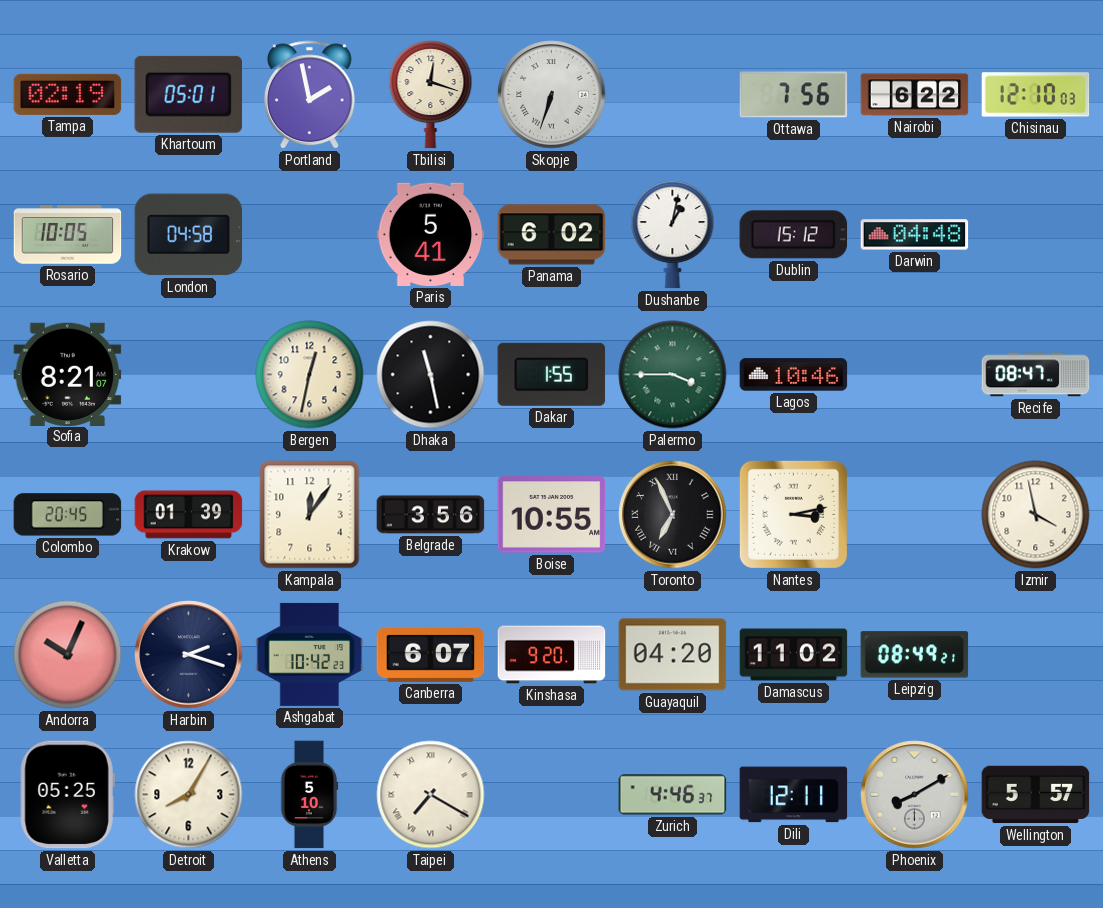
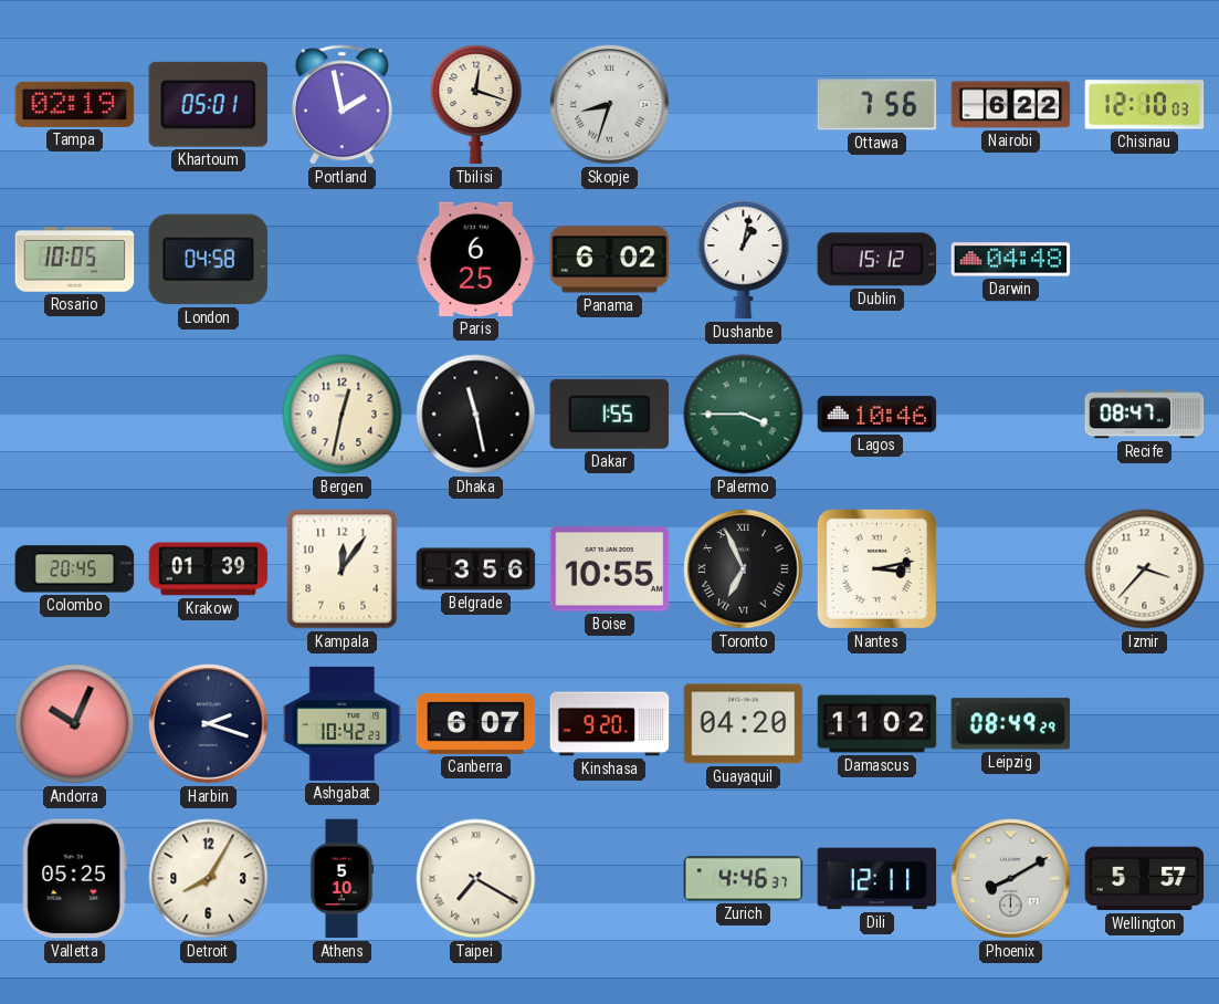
Skopje: 6:33 -> 8:33
Paris: 5:41 -> 6:25
Sofia: 8:21 -> none
Izmir: 3:58 -> 3:37
Leipzig: 08:49:21 -> 08:49:29
